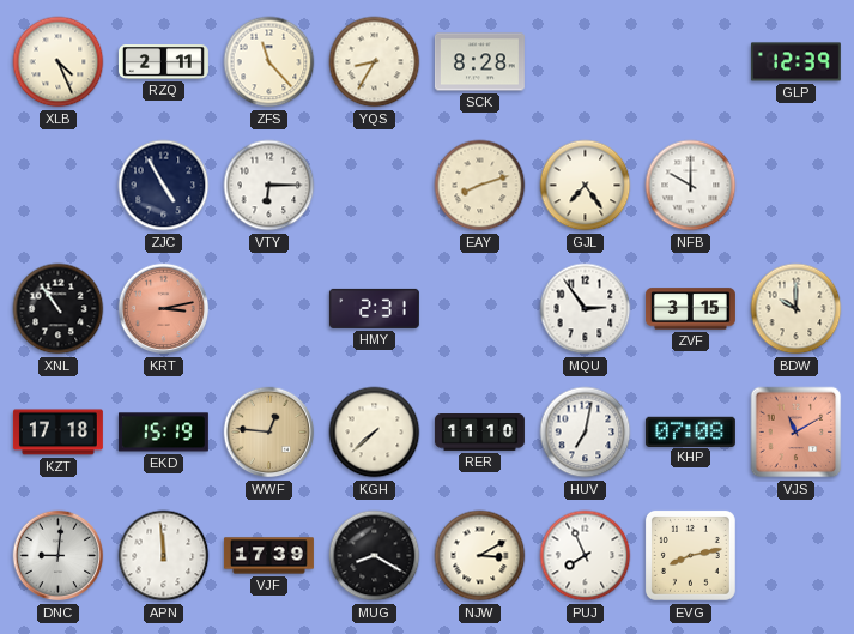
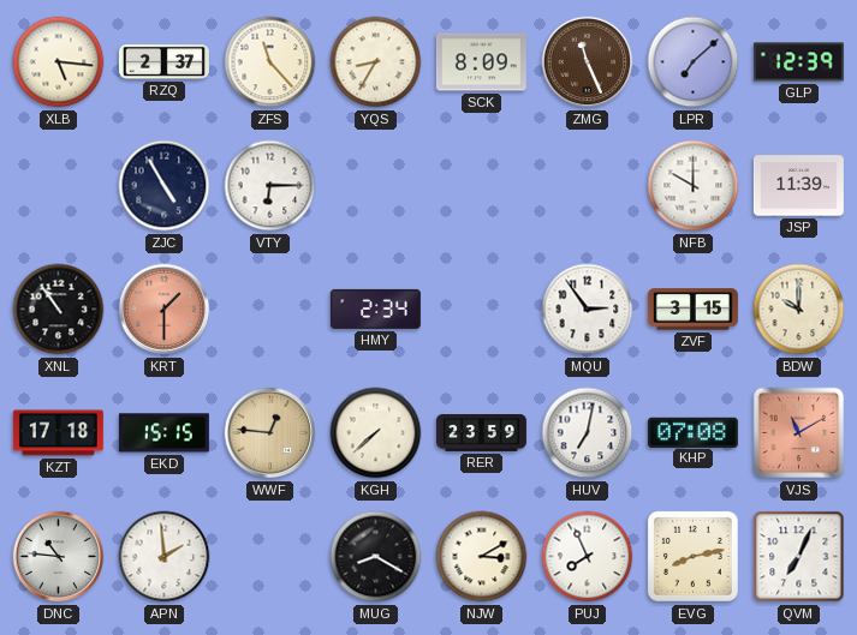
XLB: 4:26 -> 5:16
RZQ: 2:11 -> 2:37
SCK: 8:28 -> 8:09
ZMG: none -> 11:26
LPR: none -> 7:08
EAY: 8:12 -> none
GJL: 7:24 -> none
JSP: none -> 11:39
KRT: 3:13 -> 1:30
HMY: 2:31 -> 2:34
EKD: 15:19 -> 15:15
RER: 11:10 -> 23:59
DNC: 9:01 -> 10:46
APN: 11:59 -> 1:59
VJF: 17:39 -> none
QVM: none -> 7:04
